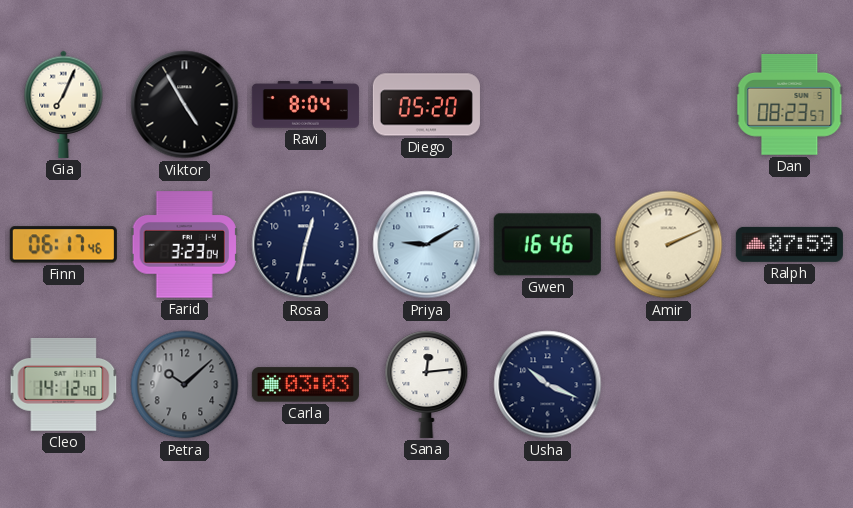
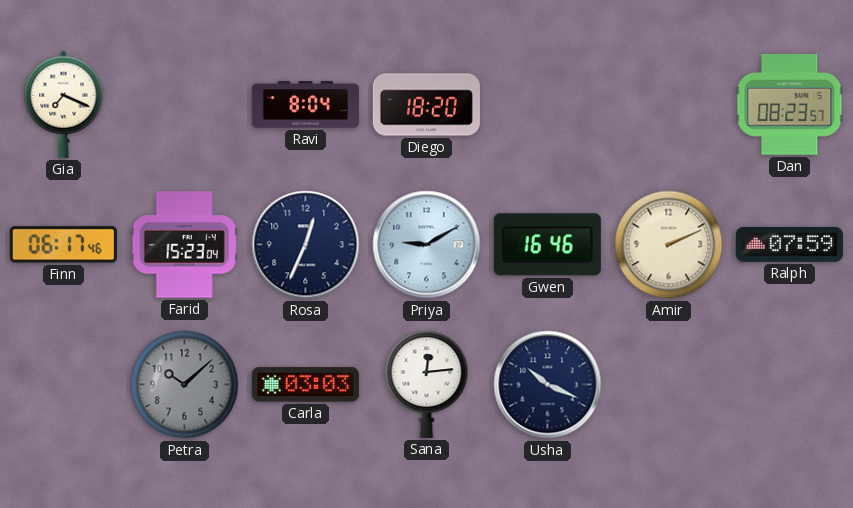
Gia: 7:04 -> 7:19
Viktor: 4:55 -> none
Diego: 05:20 -> 18:20
Farid: 3:23 -> 15:23
Rosa: 12:32 -> 12:34
Cleo: 14:12 -> none
